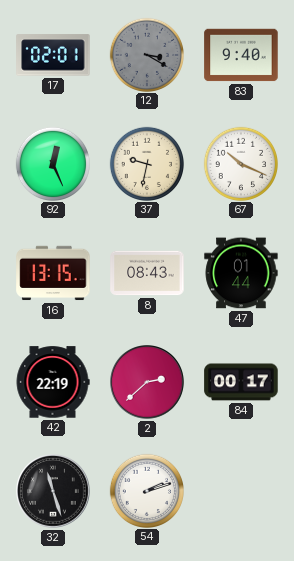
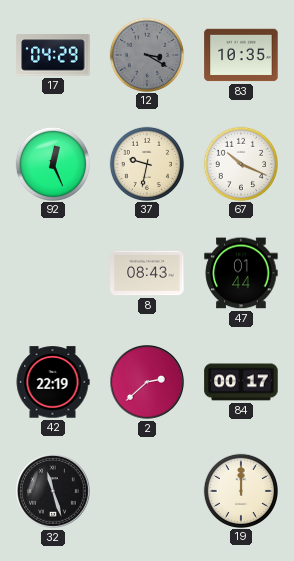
17: 02:01 -> 04:29
83: 9:40 -> 10:35
16: 13:15 -> none
54: 2:12 -> none
19: none -> 12:00
